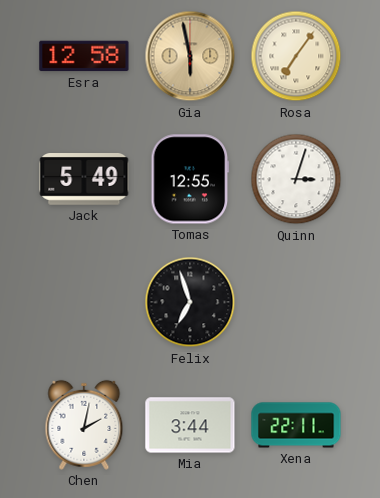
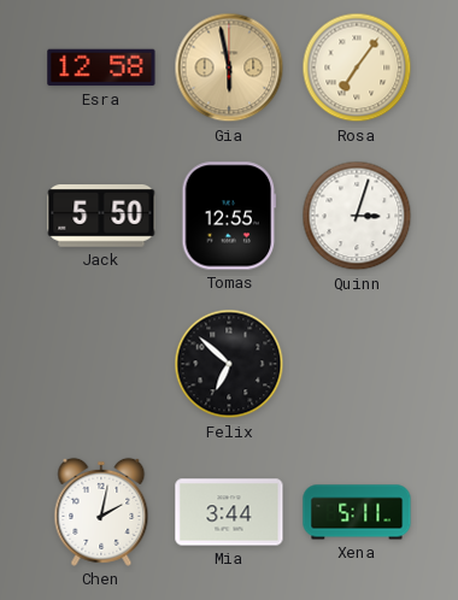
Jack: 5:49 -> 5:50
Felix: 6:57 -> 6:52
Xena: 22:11 -> 5:11
